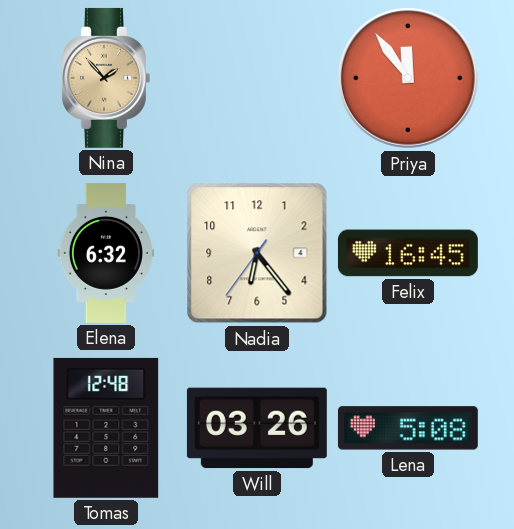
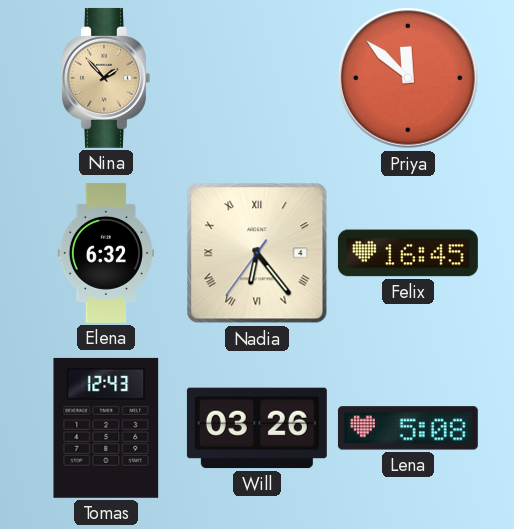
Priya: 11:54 -> 11:52
Nadia numerals: Arabic -> Roman
Tomas: 12:48 -> 12:43
